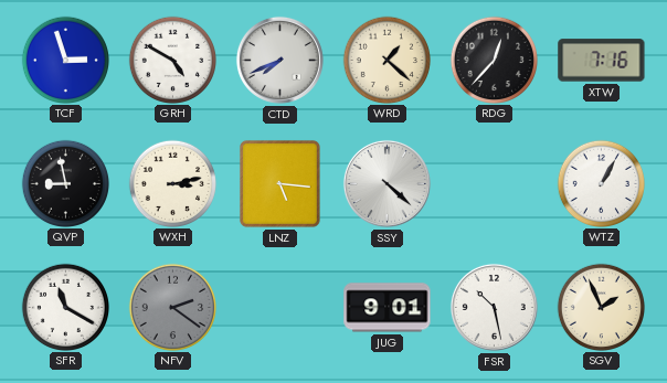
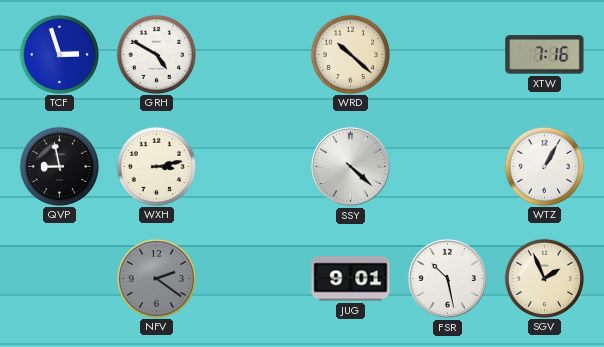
CTD: 7:41 -> none
WRD: 1:22 -> 10:22
RDG: 12:37 -> none
LNZ: 5:16 -> none
SFR: 11:20 -> none
